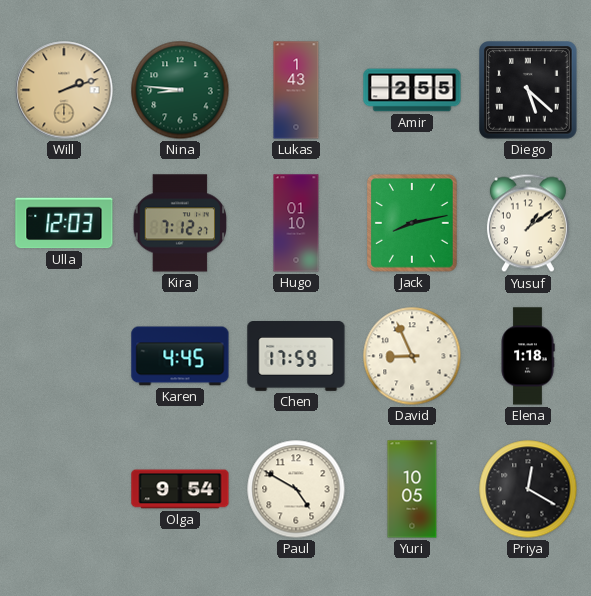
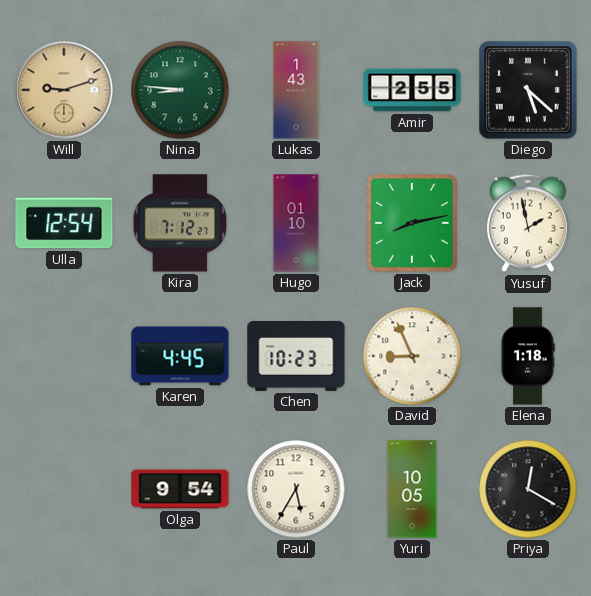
Will: 2:12 -> 9:12
Ulla: 12:03 -> 12:54
Yusuf: 1:09 -> 1:58
Chen: 17:59 -> 10:23
Paul: 4:50 -> 5:35
